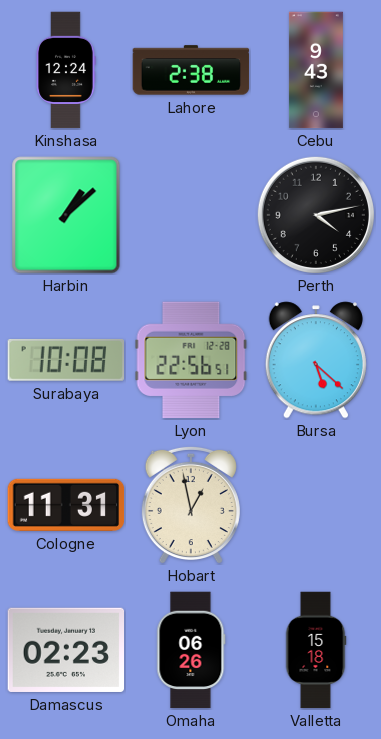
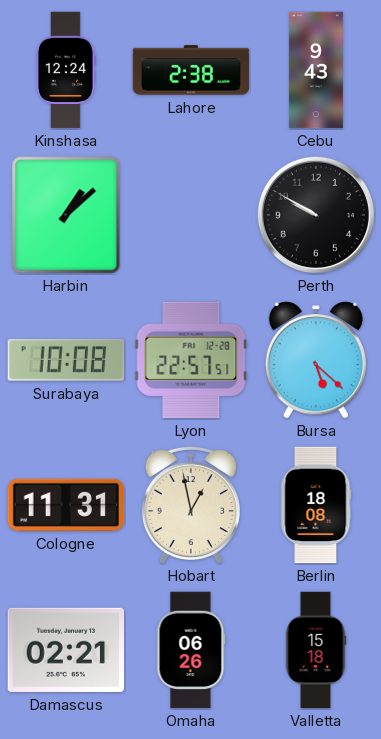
Perth: 4:13 -> 9:50
Lyon: 22:56 -> 22:57
Berlin: none -> 18:08
Damascus: 02:23 -> 02:21
